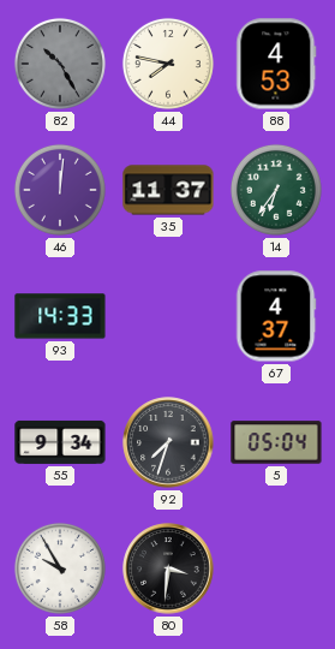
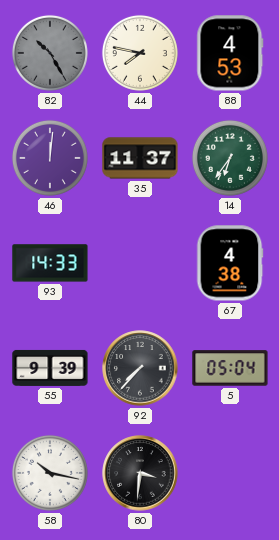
67: 4:37 -> 4:38
55: 9:34 -> 9:39
92: 7:33 -> 7:37
58: 9:55 -> 10:17
